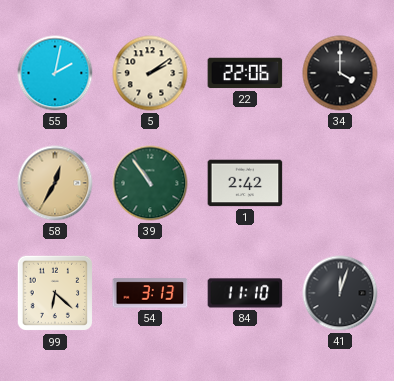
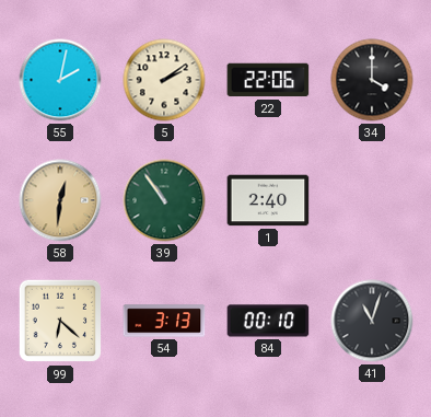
58: 12:35 -> 12:31
1: 2:42 -> 2:40
84: 11:10 -> 00:10
41: 12:03 -> 11:03
